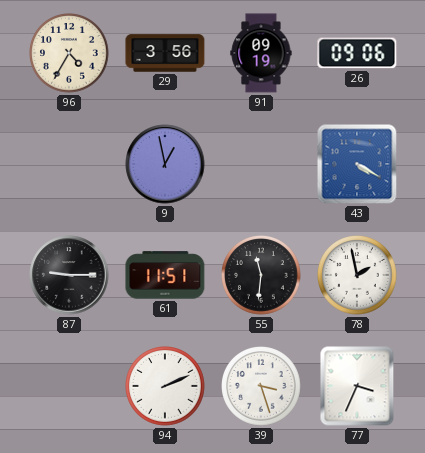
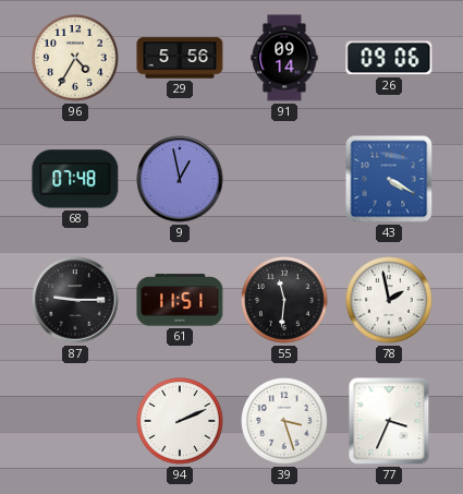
29: 3:56 -> 5:56
91: 09:19 -> 09:14
68: none -> 07:48
